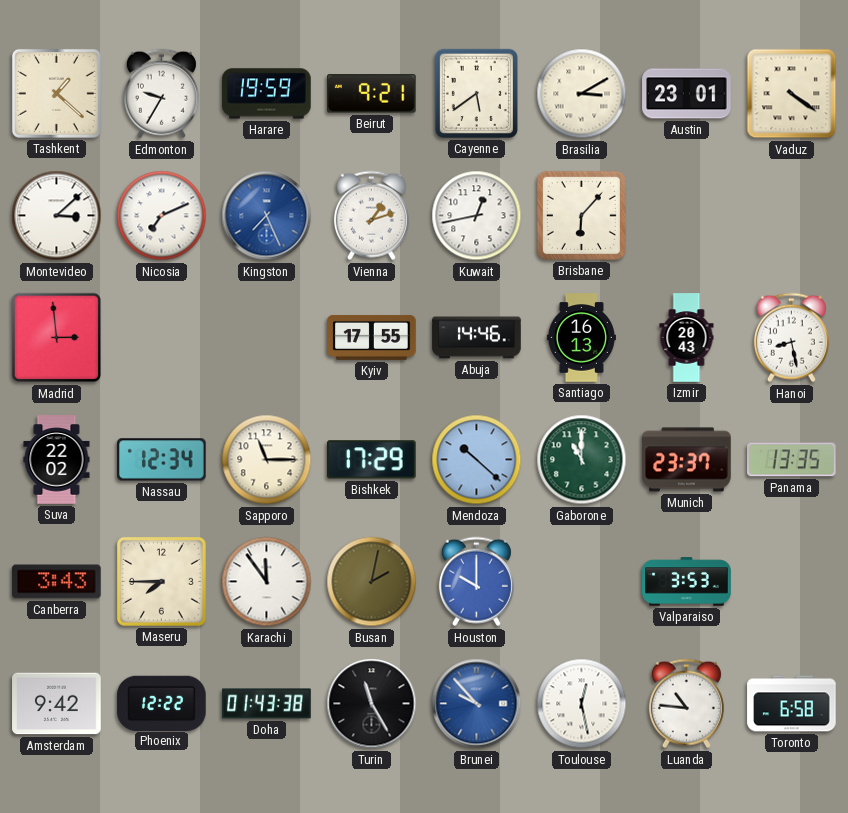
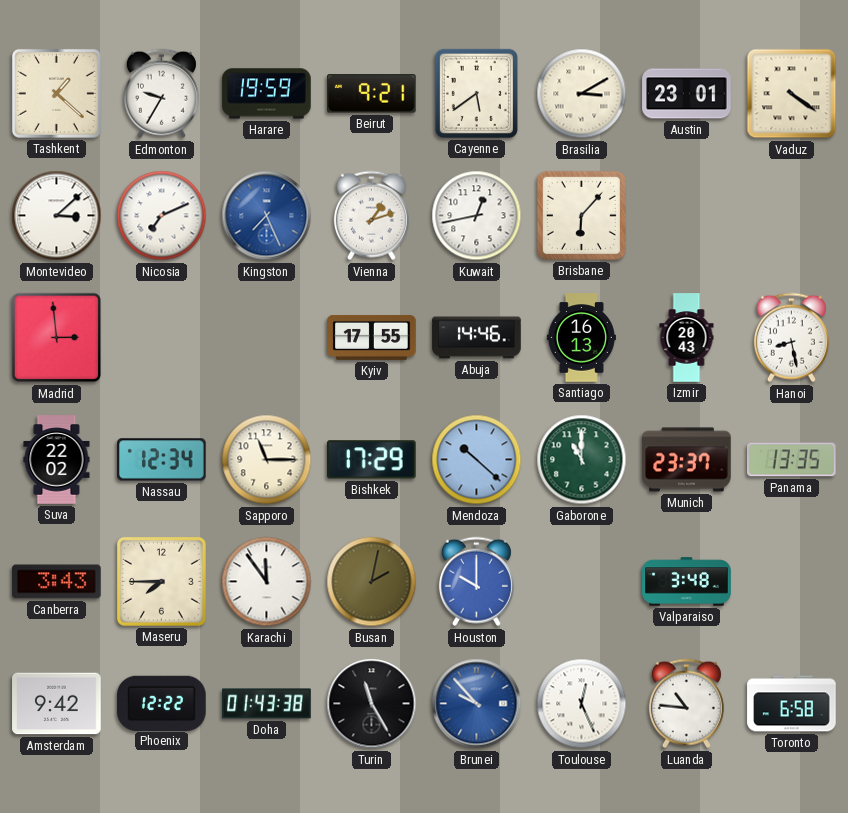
Valparaiso: 3:53 -> 3:48
Toulouse: 12:28 -> 12:26
